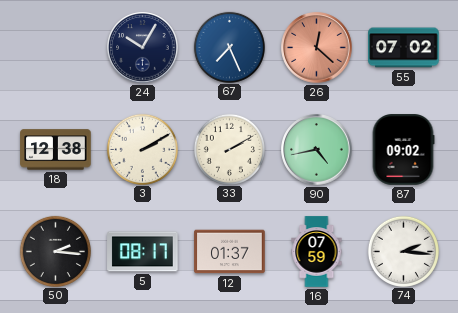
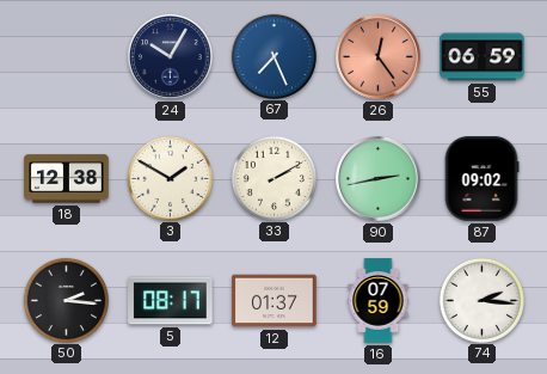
26: 12:22 -> 12:24
55: 07:02 -> 06:59
3: 2:10 -> 1:50
90: 4:43 -> 2:43
